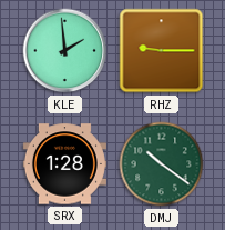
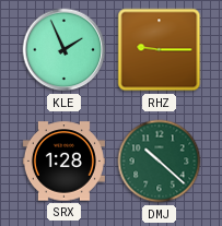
KLE: 1:59 -> 1:56
DMJ: 10:21 -> 10:22
